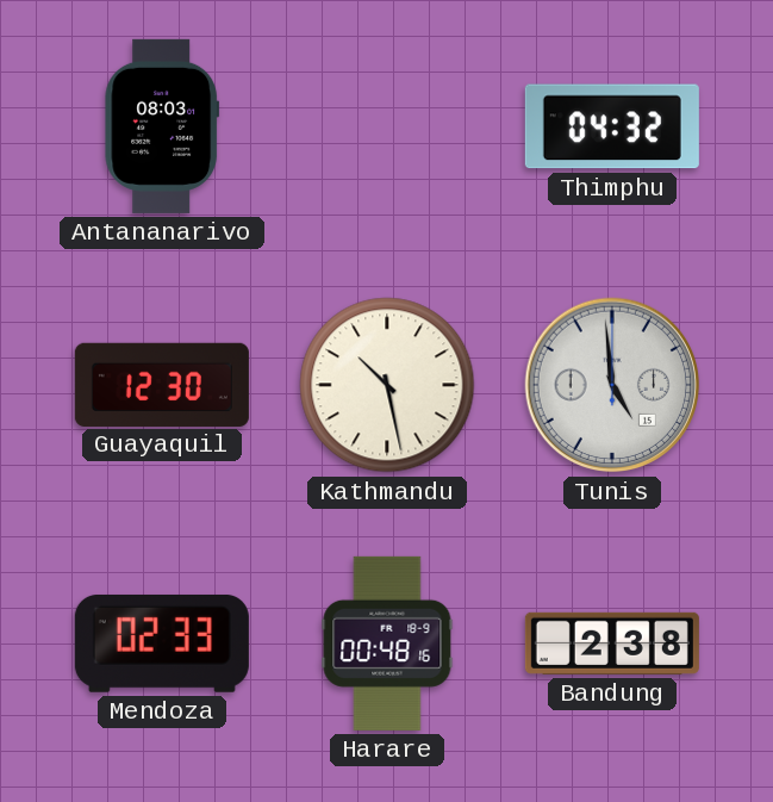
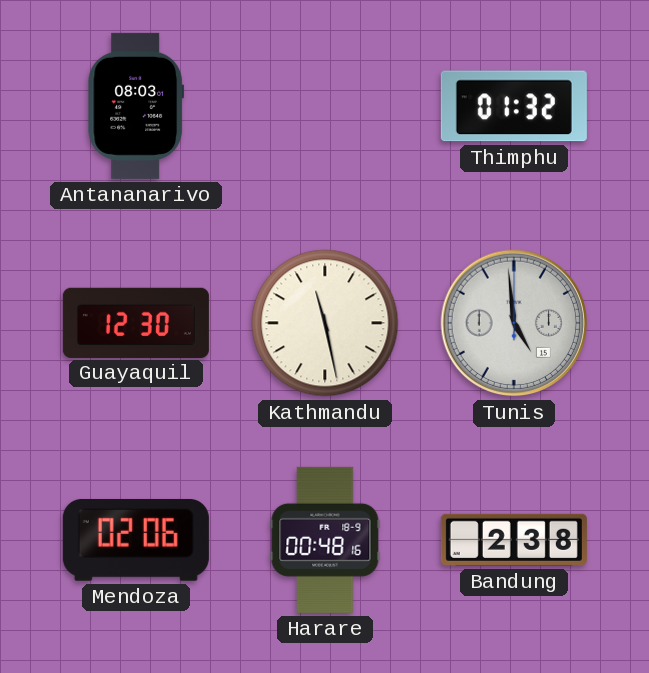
Thimphu: 04:32 -> 01:32
Kathmandu: 10:28 -> 11:28
Mendoza: 02:33 -> 02:06
